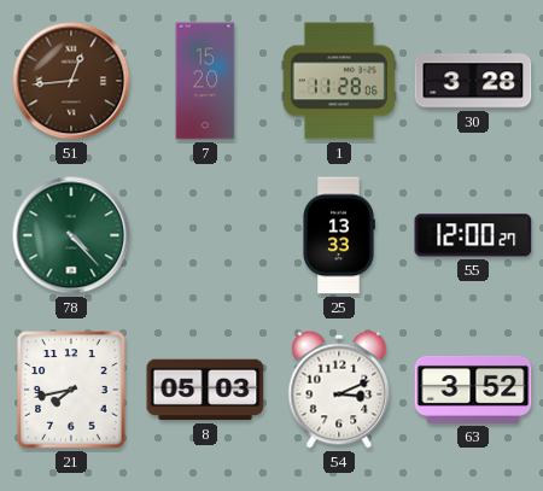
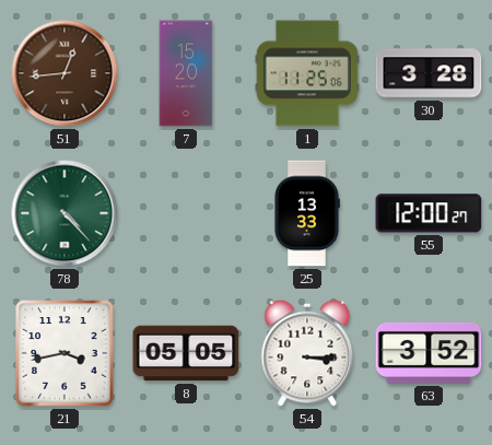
1: 11:28 -> 11:25
21: 7:43 -> 3:43
8: 05:03 -> 05:05
54: 3:11 -> 3:15
